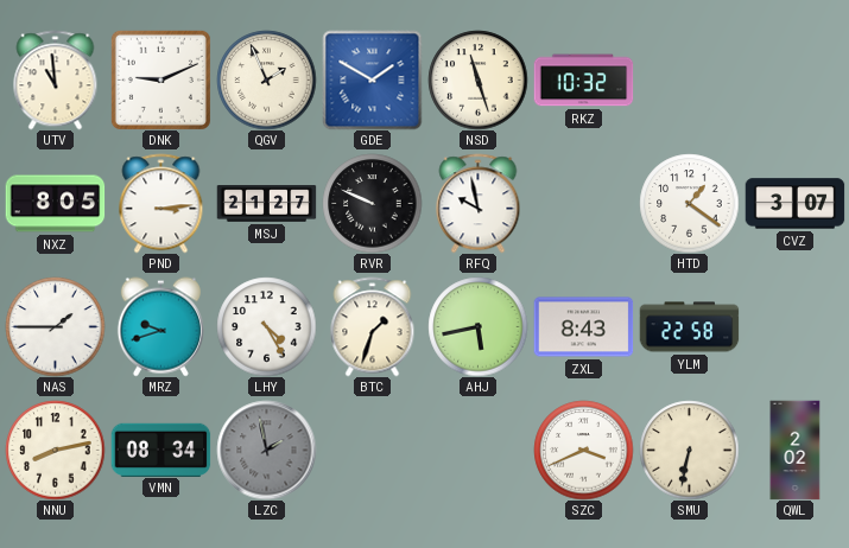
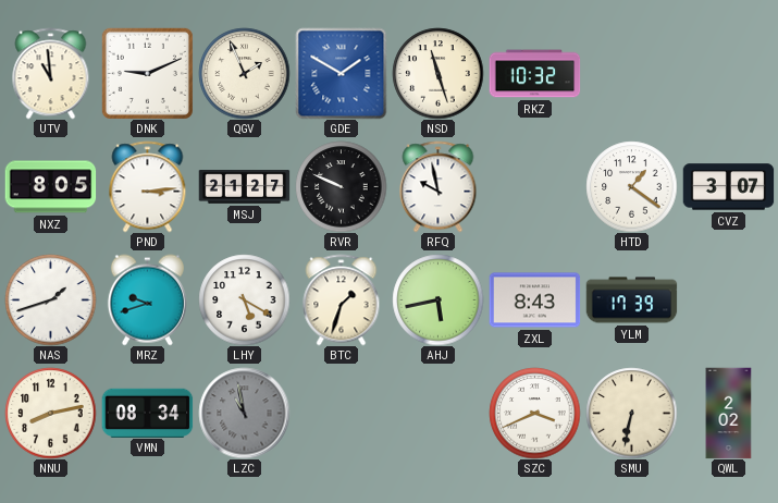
NAS: 1:45 -> 1:42
LHY: 4:25 -> 5:20
YLM: 22:58 -> 17:39
LZC: 1:58 -> 10:58
